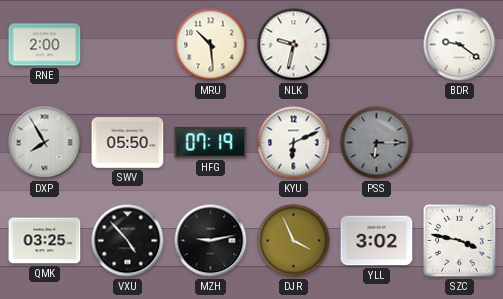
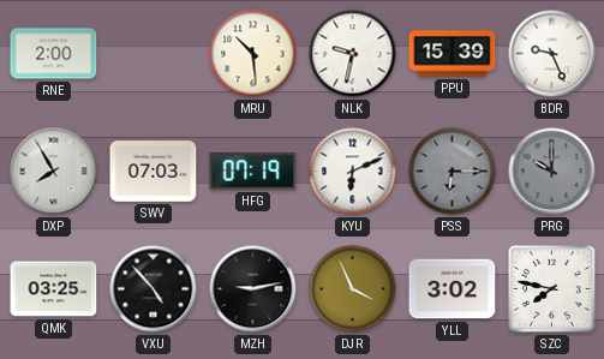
PPU: none -> 15:39
BDR: 9:21 -> 9:26
SWV: 05:50 -> 07:03
PRG: none -> 10:00
SZC: 3:47 -> 7:47
